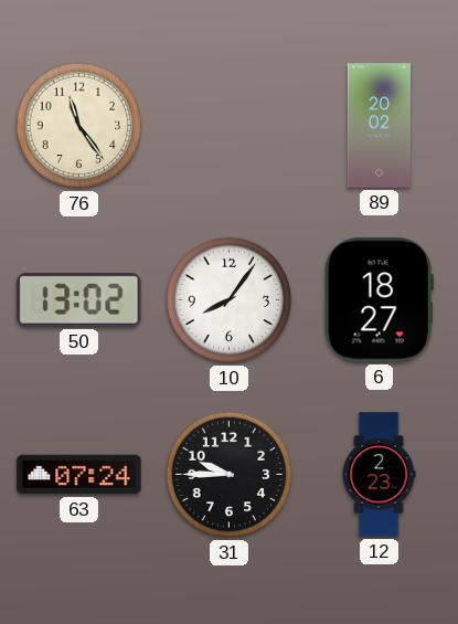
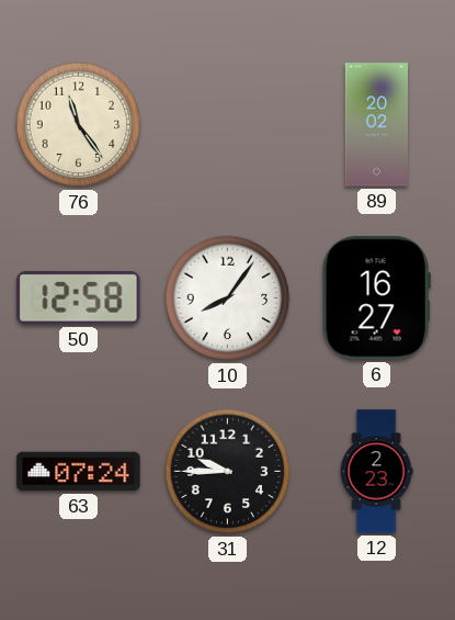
50: 13:02 -> 12:58
6: 18:27 -> 16:27
